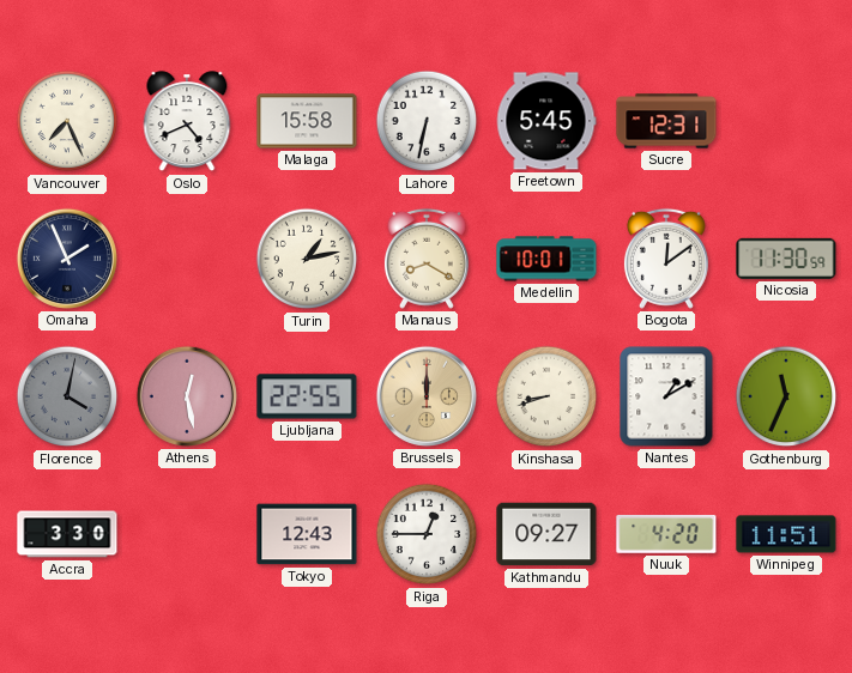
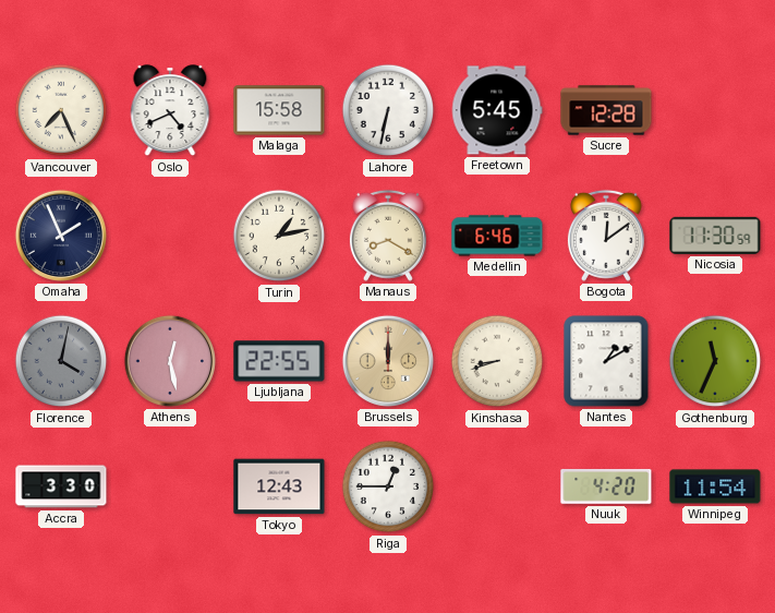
Sucre: 12:31 -> 12:28
Medellin: 10:01 -> 6:46
Kathmandu: 09:27 -> none
Winnipeg: 11:51 -> 11:54
